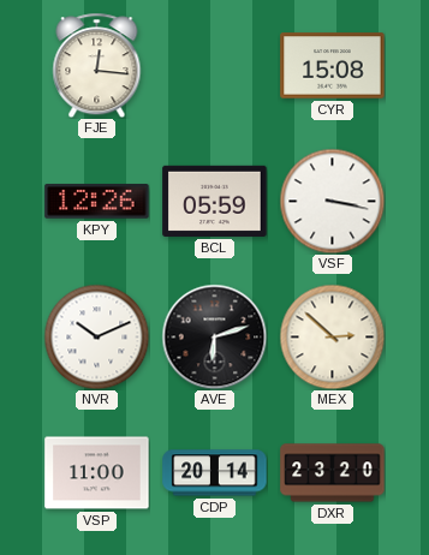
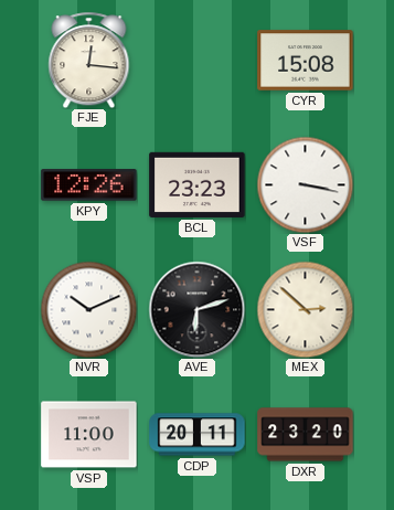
BCL: 05:59 -> 23:23
CDP: 20:14 -> 20:11
